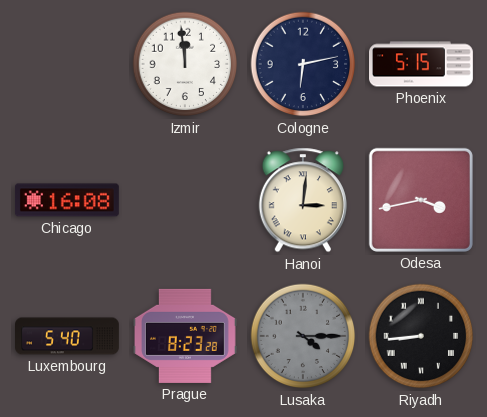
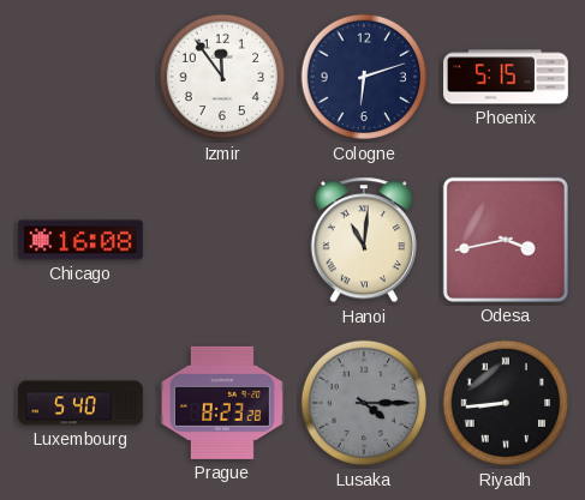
Izmir: 11:59 -> 11:54
Cologne: 6:13 -> 6:12
Hanoi: 3:01 -> 11:01
